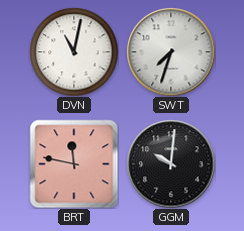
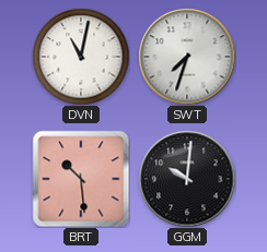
BRT: 11:47 -> 10:29
